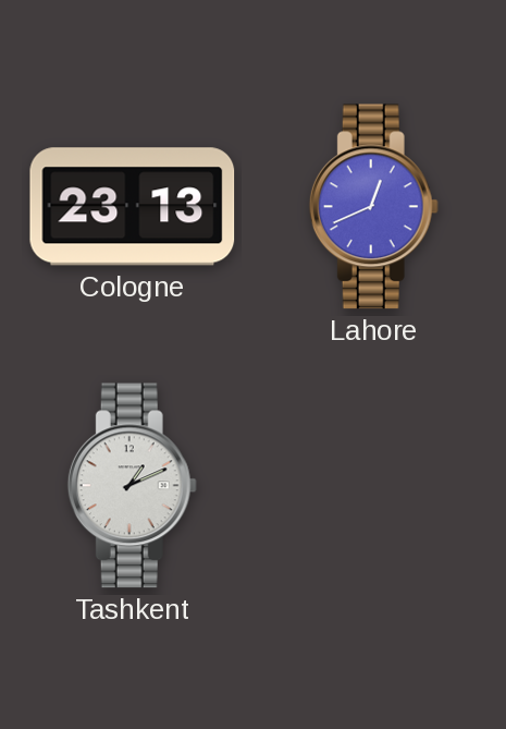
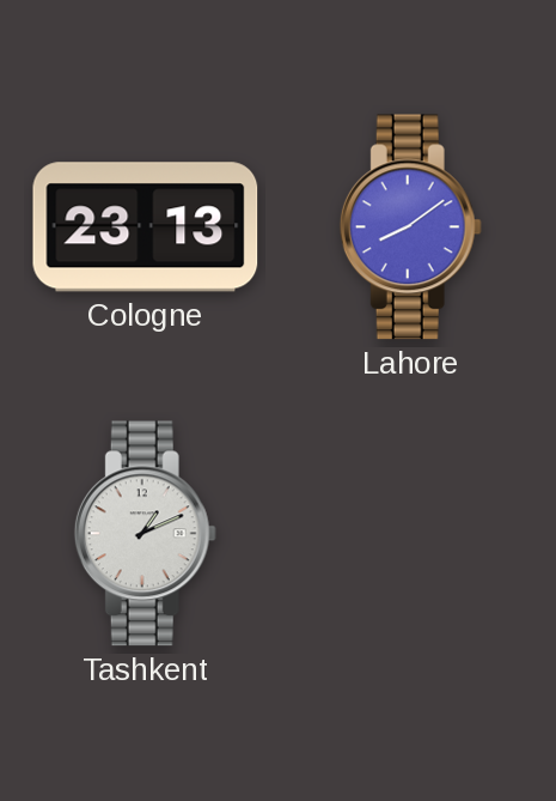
Lahore: 12:41 -> 8:09
